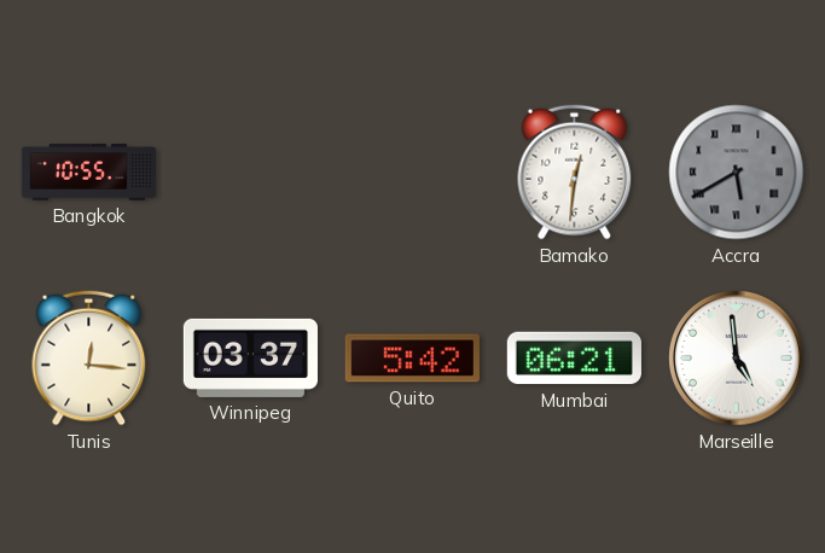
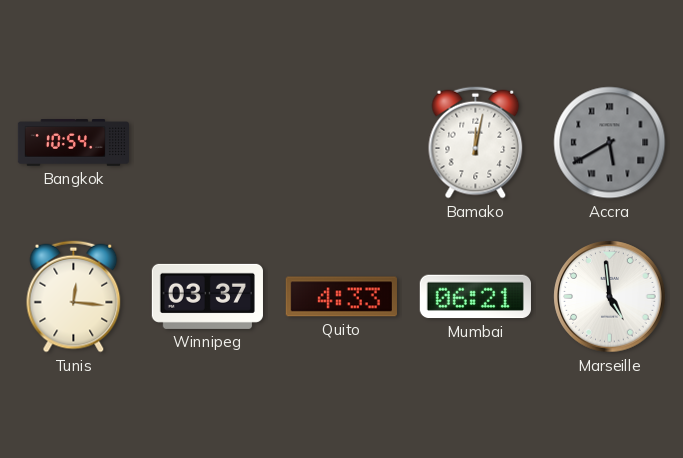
Bangkok: 10:55 -> 10:54
Bamako: 12:31 -> 12:02
Quito: 5:42 -> 4:33
